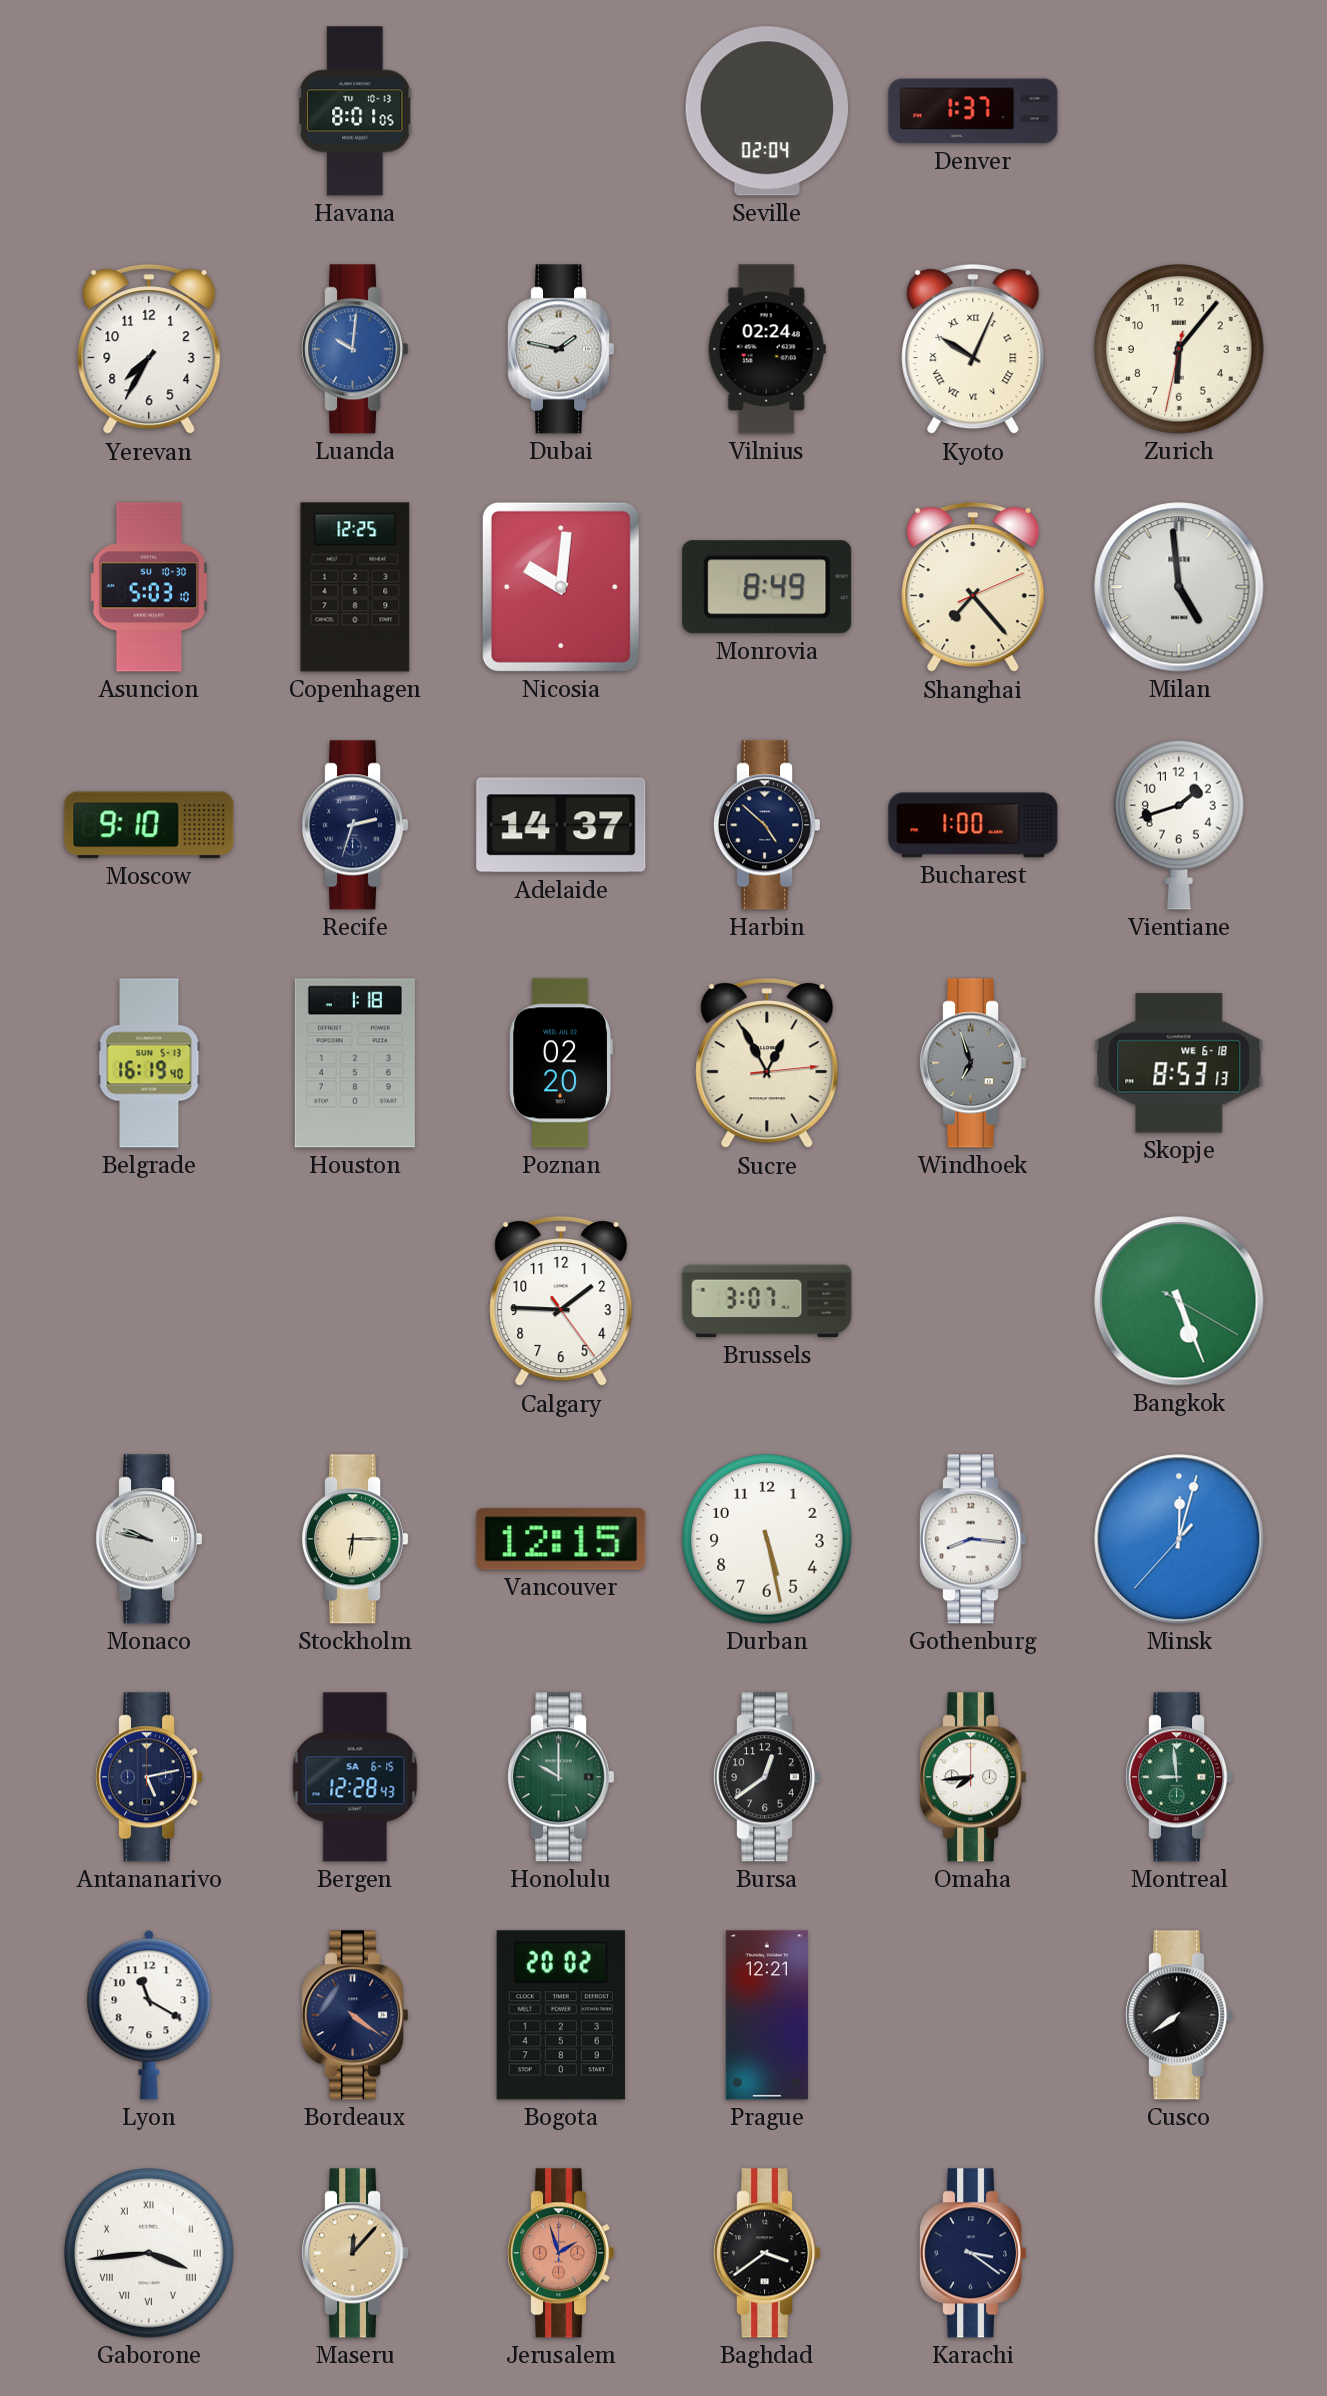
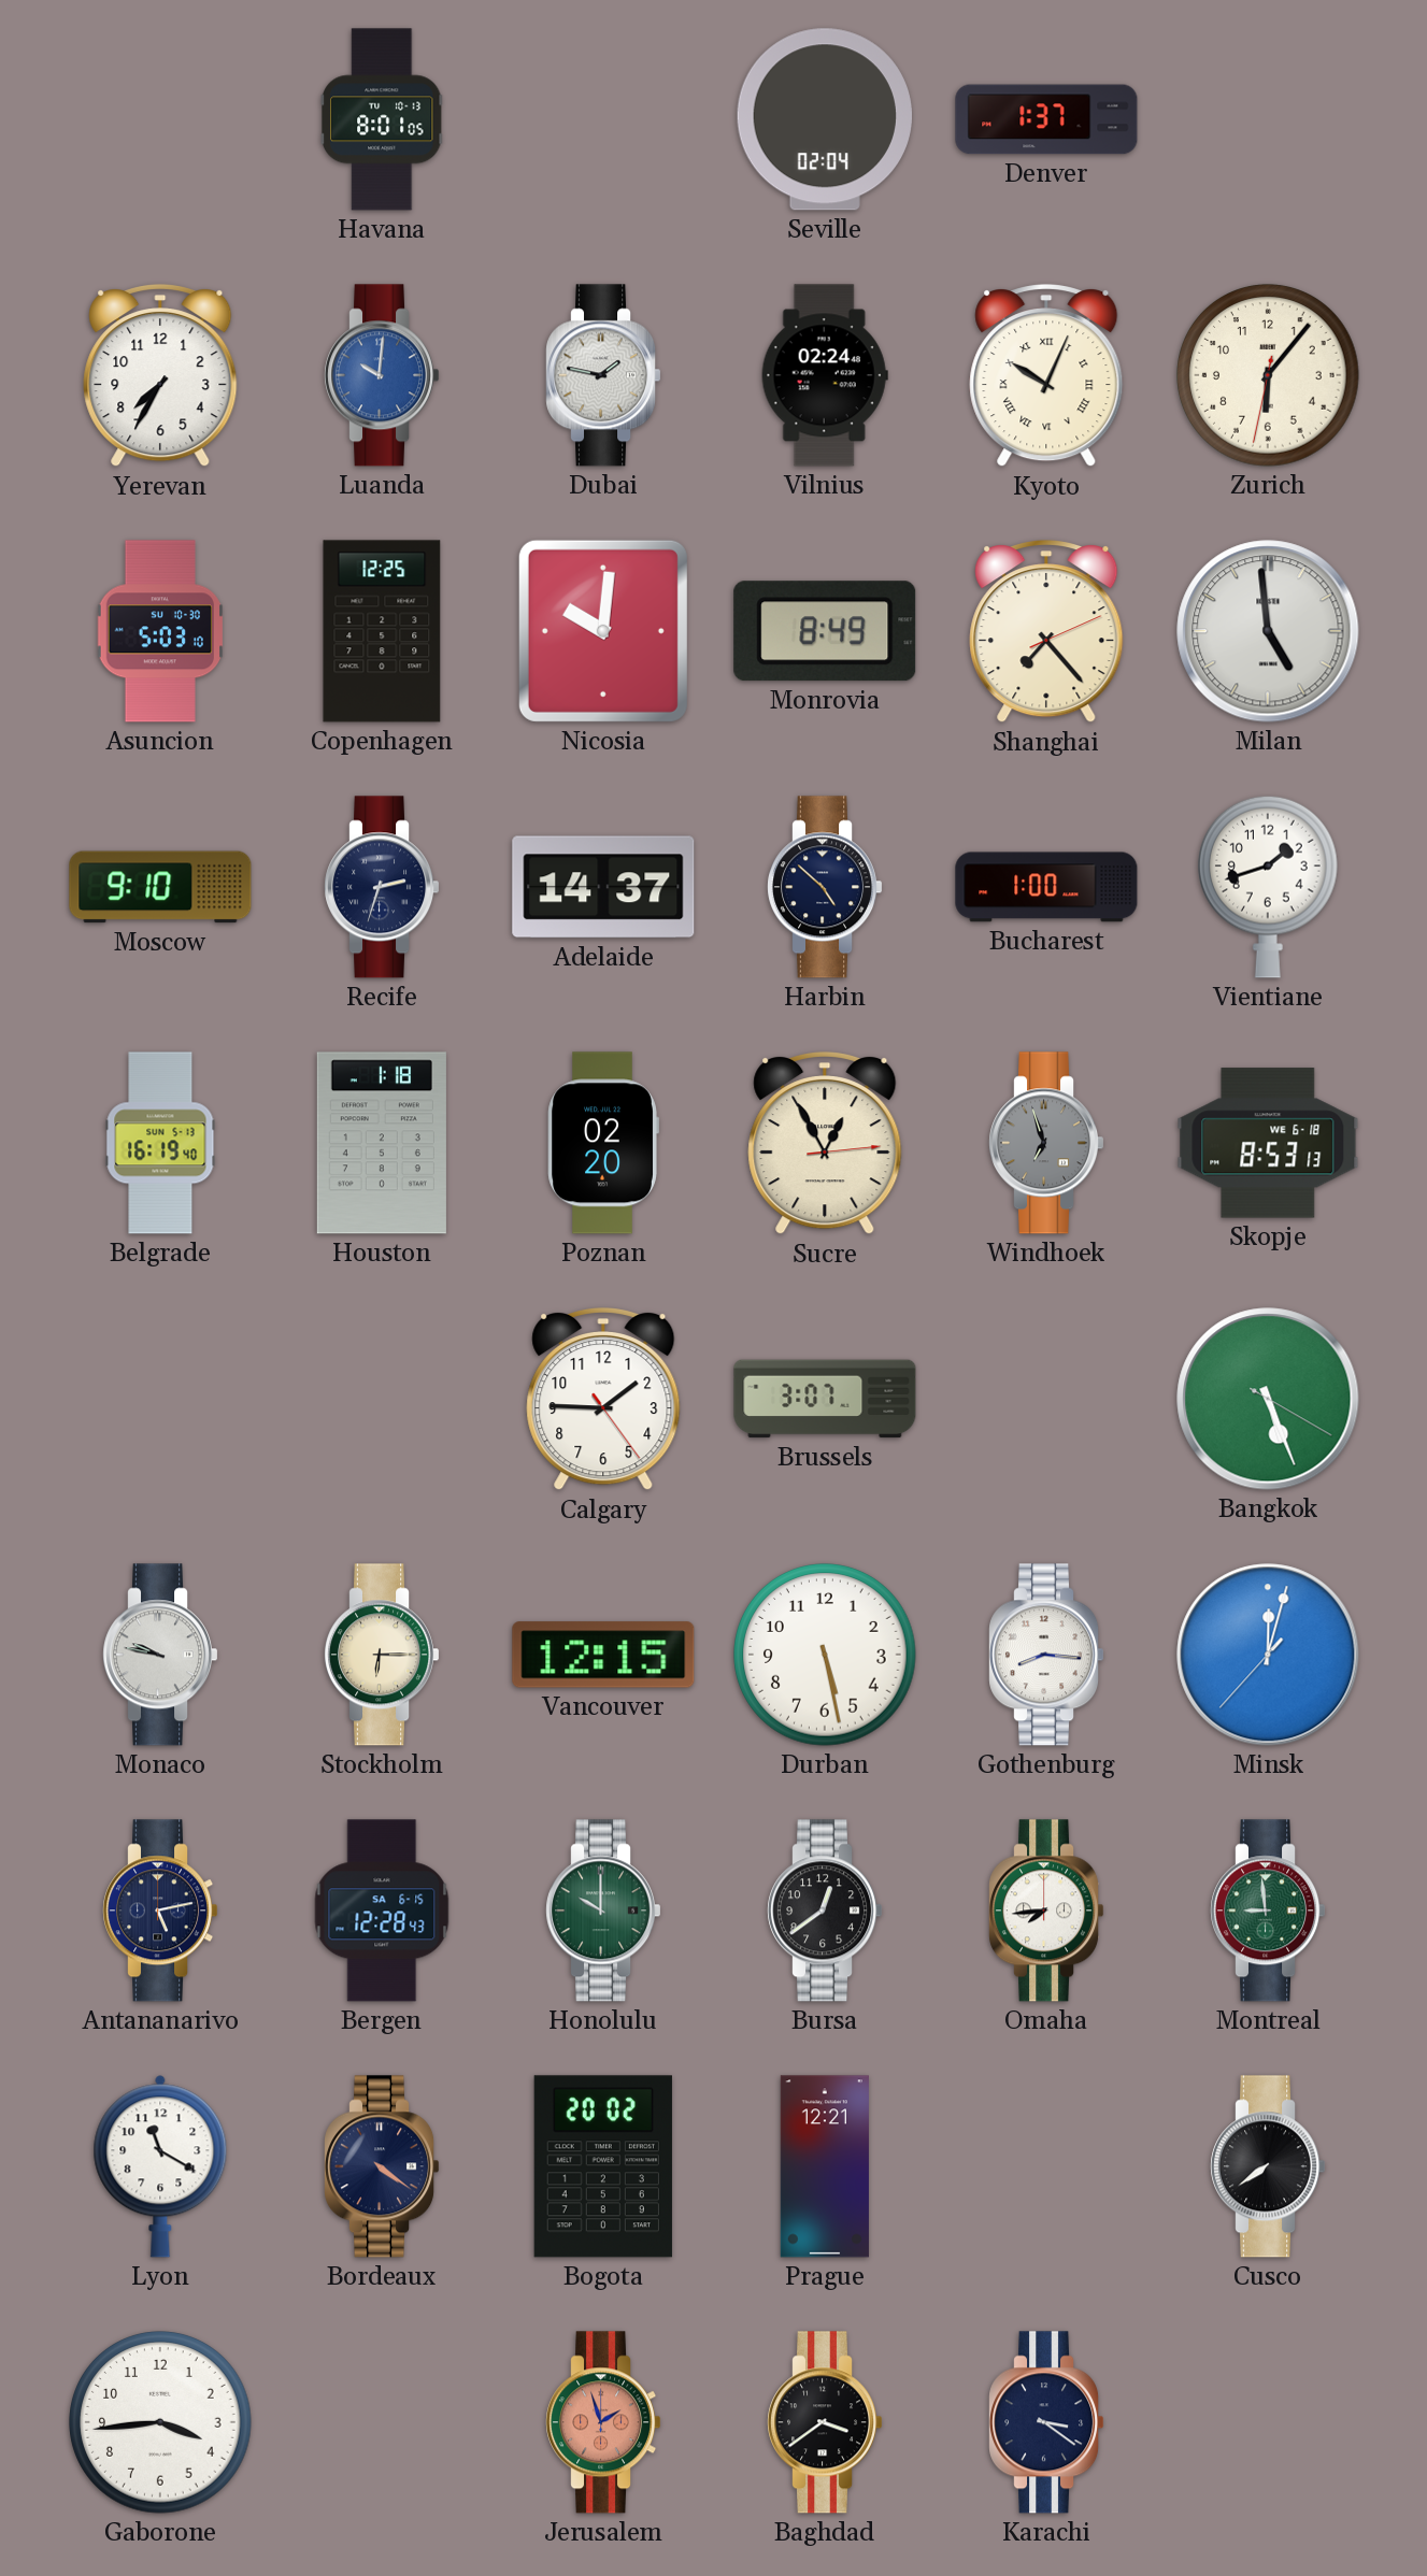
Gaborone numerals: Roman -> Arabic
Maseru: 12:07 -> none
